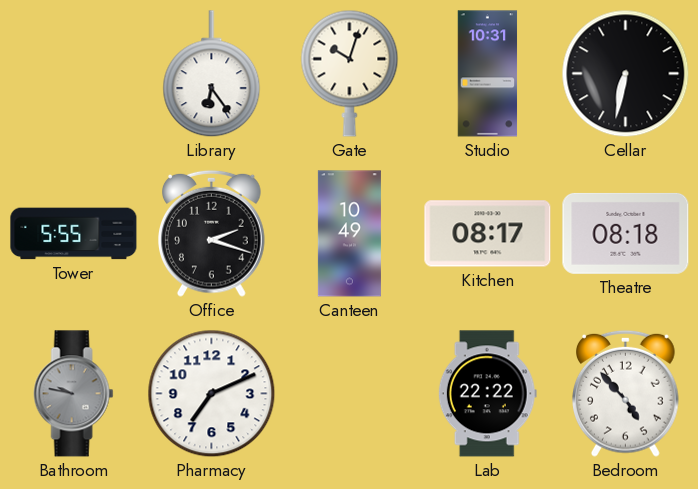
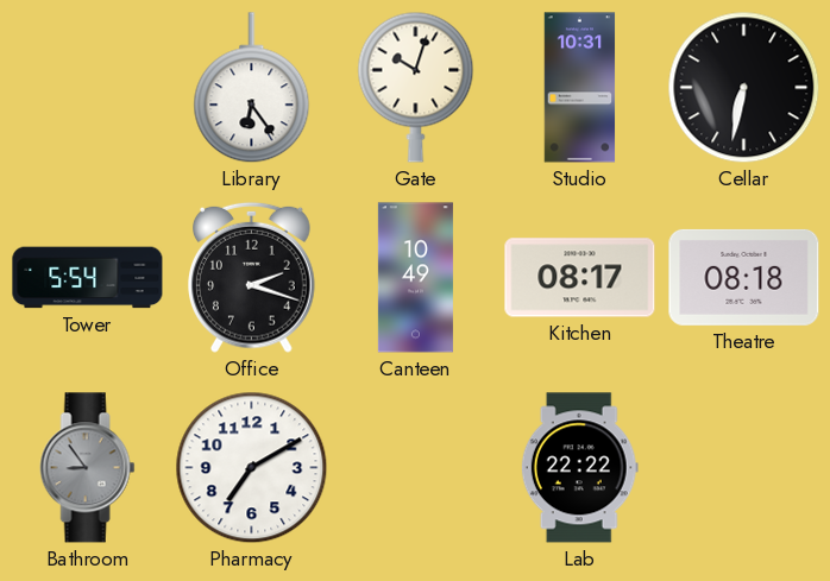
Tower: 5:55 -> 5:54
Bathroom: 9:47 -> 8:54
Pharmacy: 7:11 -> 7:10
Bedroom: 4:53 -> none
